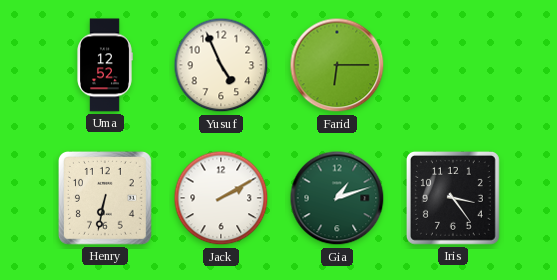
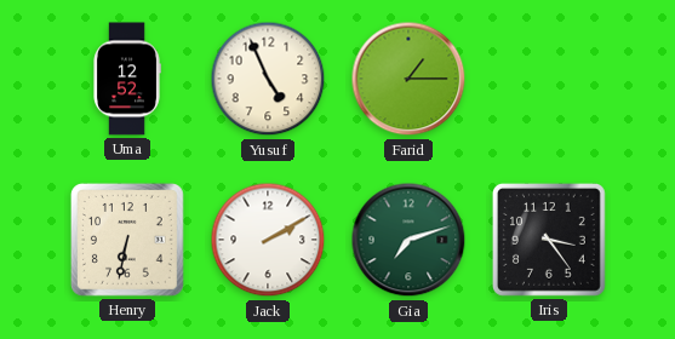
Farid: 6:15 -> 1:15
Gia: 1:12 -> 7:12
